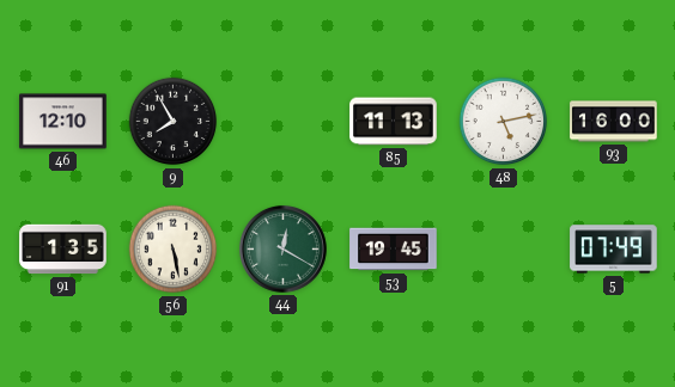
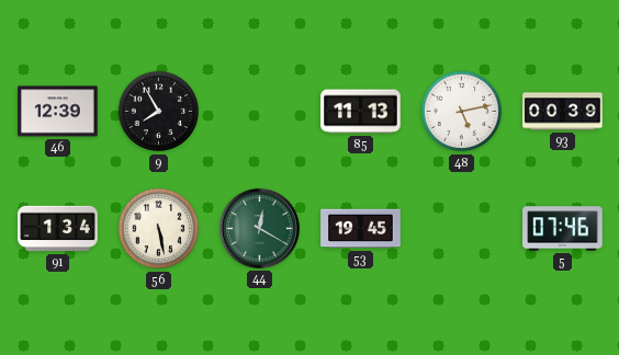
46: 12:10 -> 12:39
93: 16:00 -> 00:39
91: 1:35 -> 1:34
5: 07:49 -> 07:46
